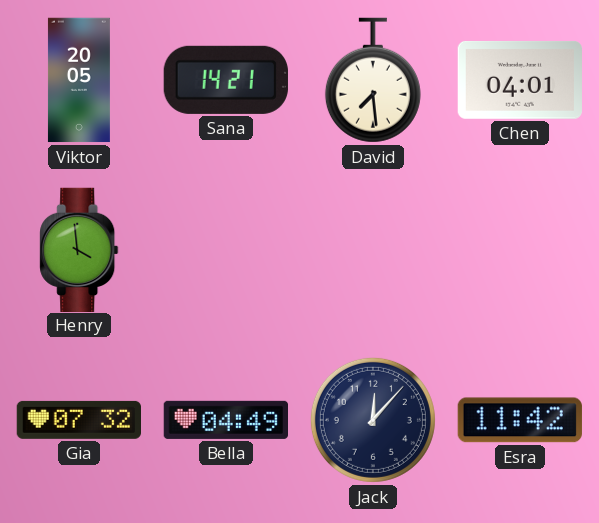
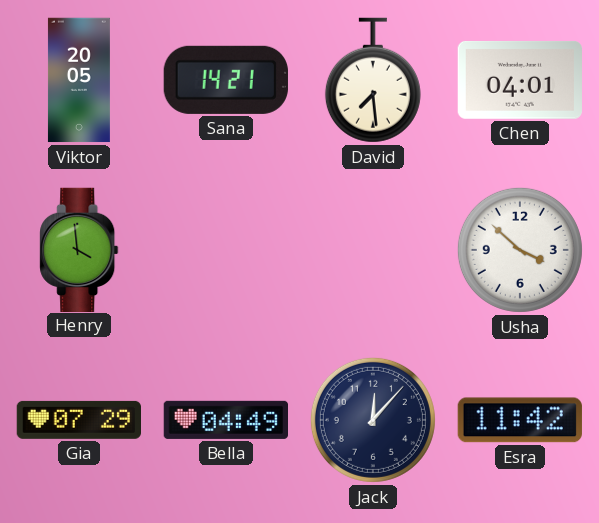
Usha: none -> 3:52
Gia: 07:32 -> 07:29
